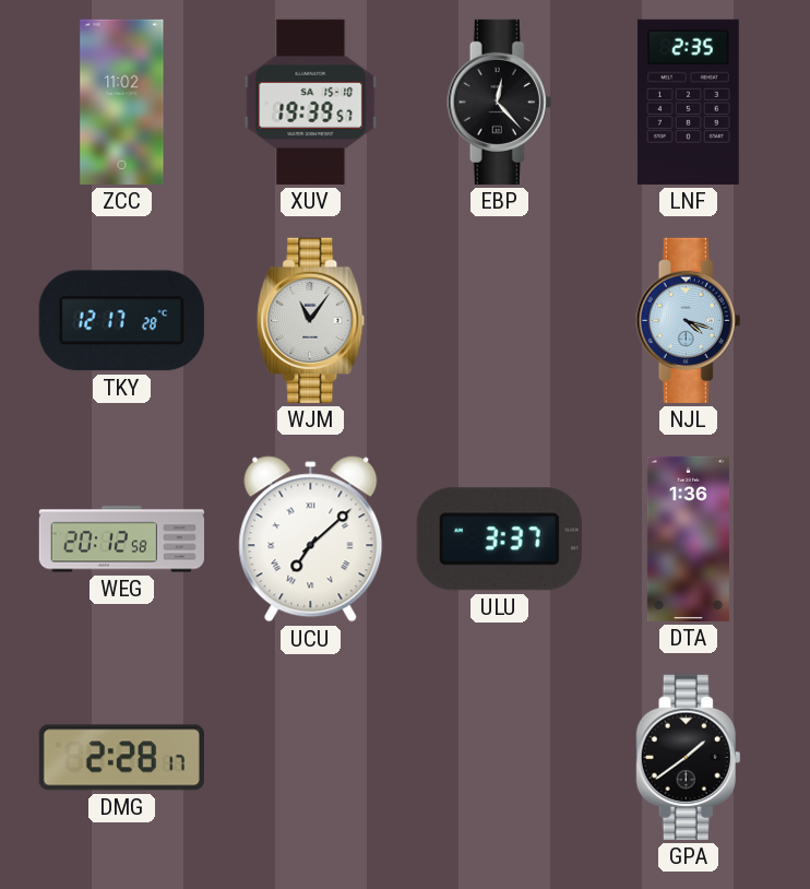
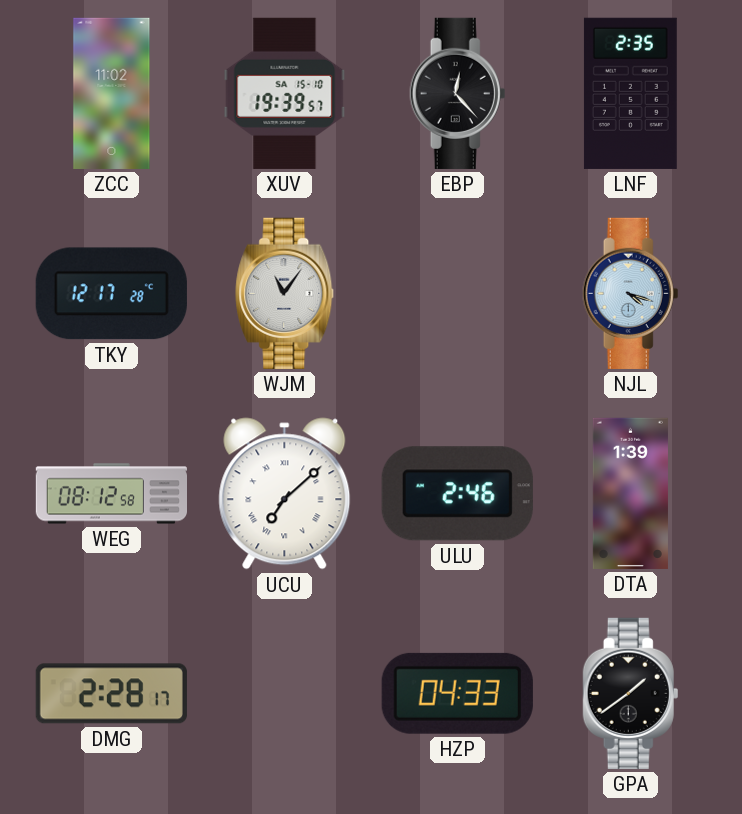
WEG: 20:12 -> 08:12
ULU: 3:37 -> 2:46
DTA: 1:36 -> 1:39
HZP: none -> 04:33
